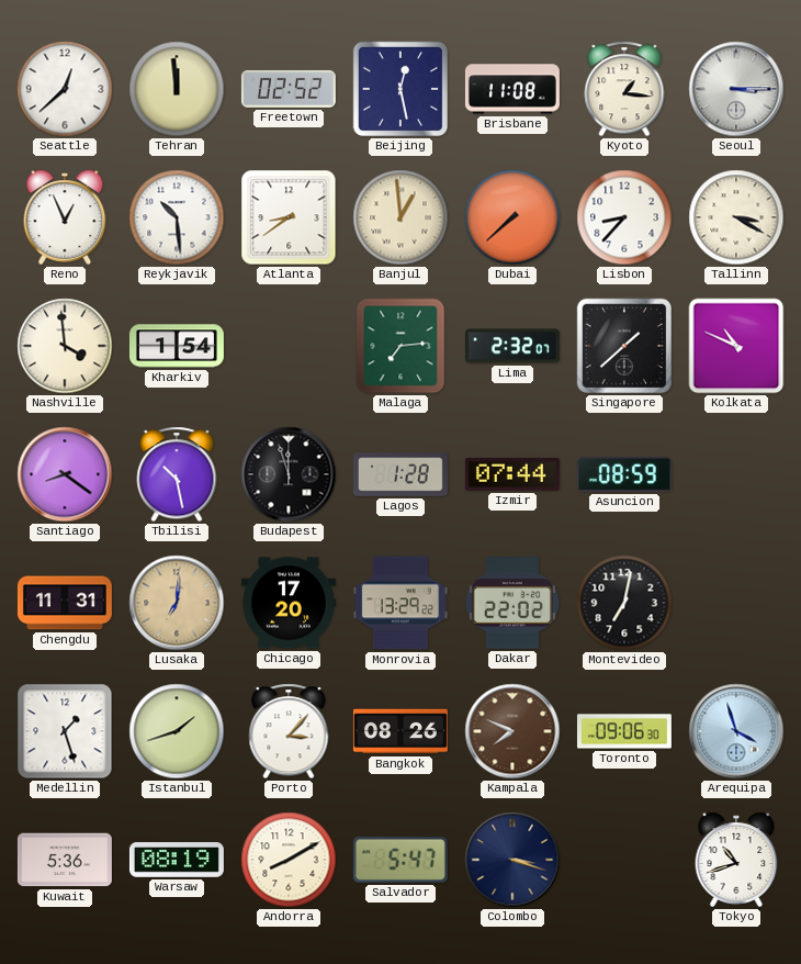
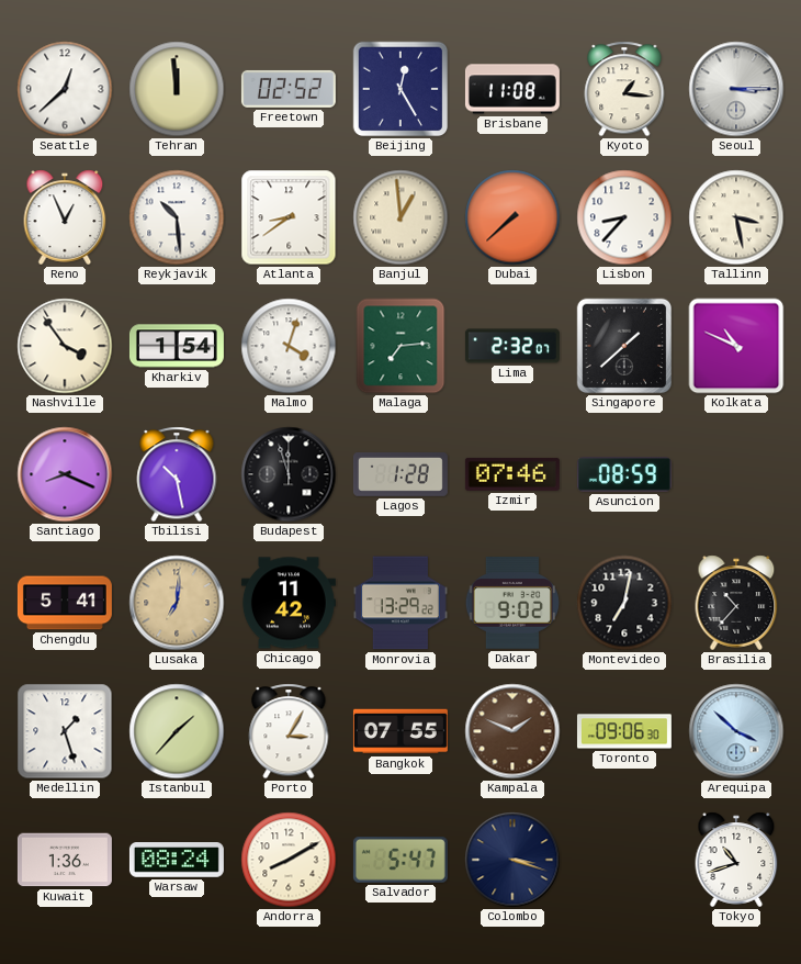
Beijing: 12:28 -> 12:25
Tallinn: 3:20 -> 3:28
Nashville: 3:59 -> 3:54
Malmo: none -> 4:03
Santiago: 8:21 -> 8:19
Izmir: 07:44 -> 07:46
Chengdu: 11:31 -> 5:41
Chicago: 17:20 -> 11:42
Dakar: 22:02 -> 9:02
Brasilia: none -> 10:37
Istanbul: 1:42 -> 1:37
Porto: 3:07 -> 3:05
Bangkok: 08:26 -> 07:55
Kampala: 7:49 -> 1:49
Arequipa: 3:57 -> 3:52
Kuwait: 5:36 -> 1:36
Warsaw: 08:19 -> 08:24
